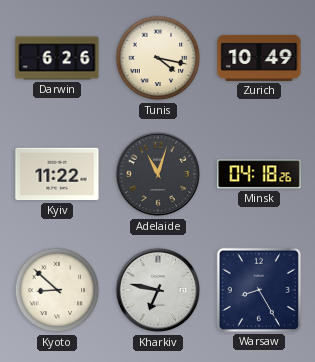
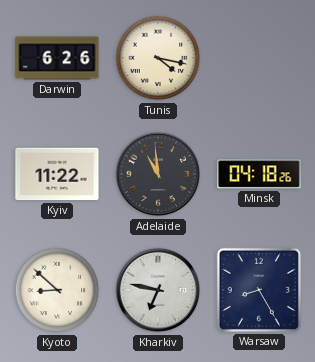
Zurich: 10:49 -> none
Adelaide: 11:03 -> 10:59
